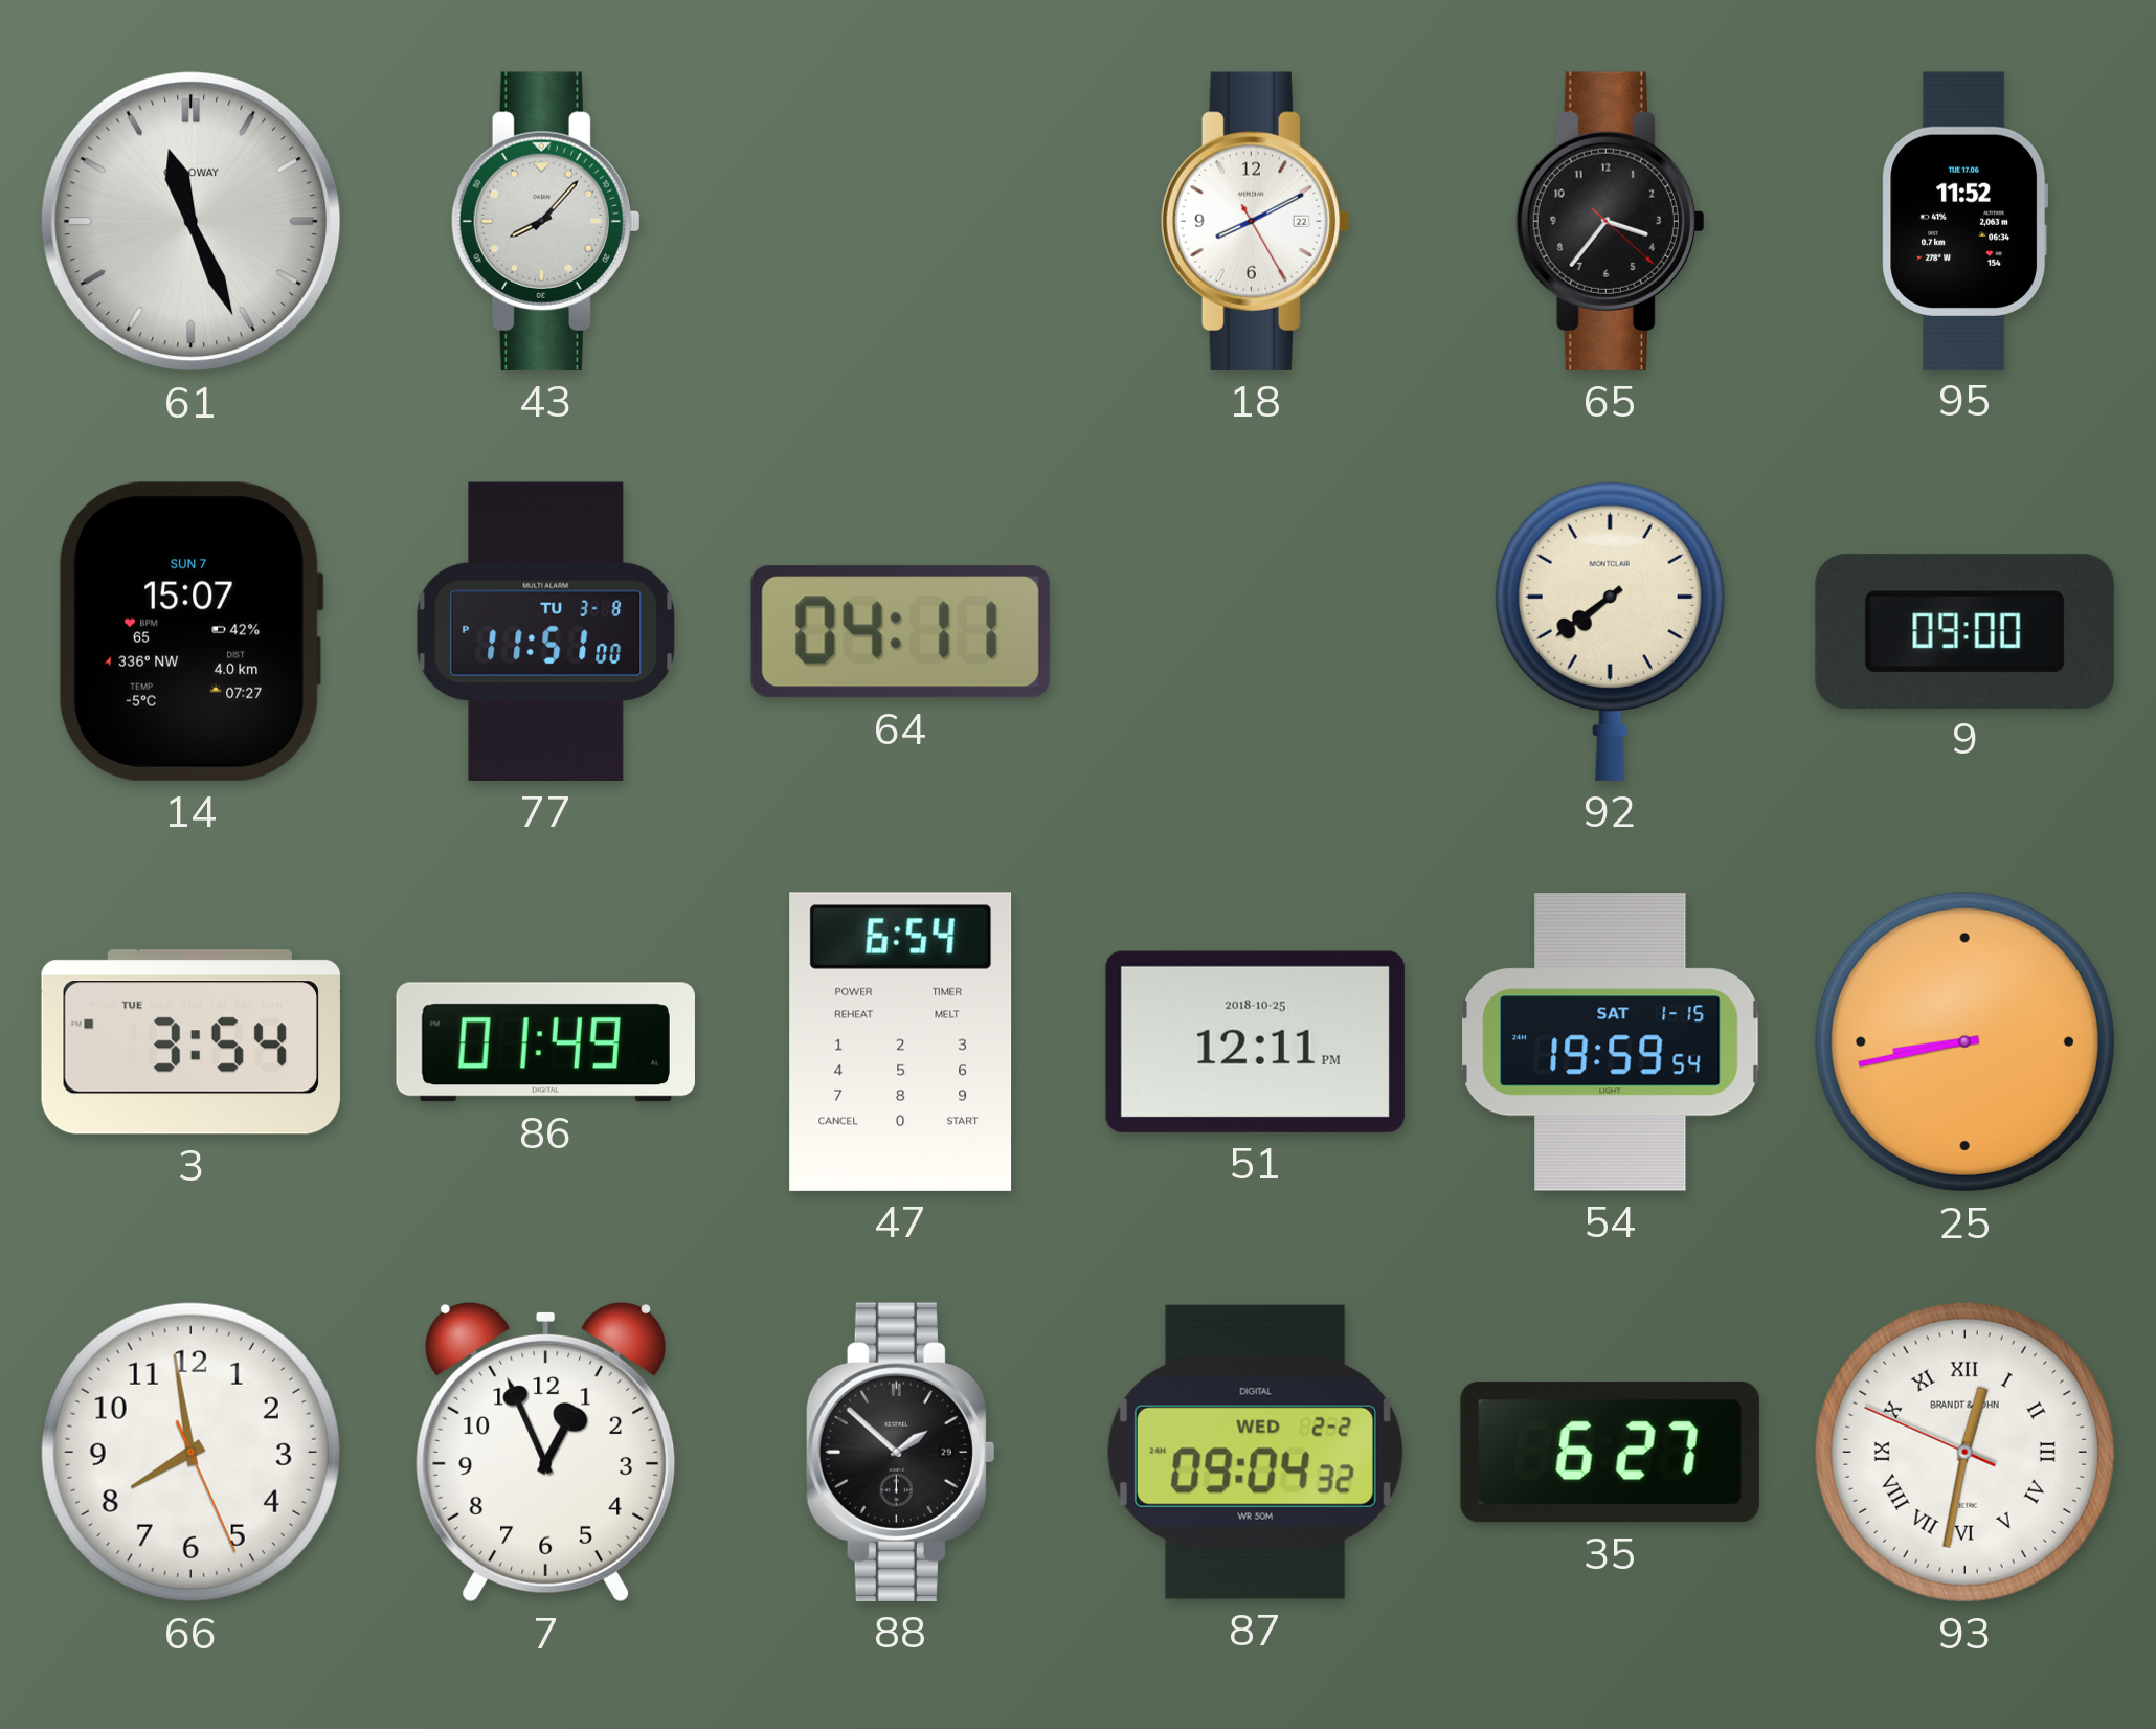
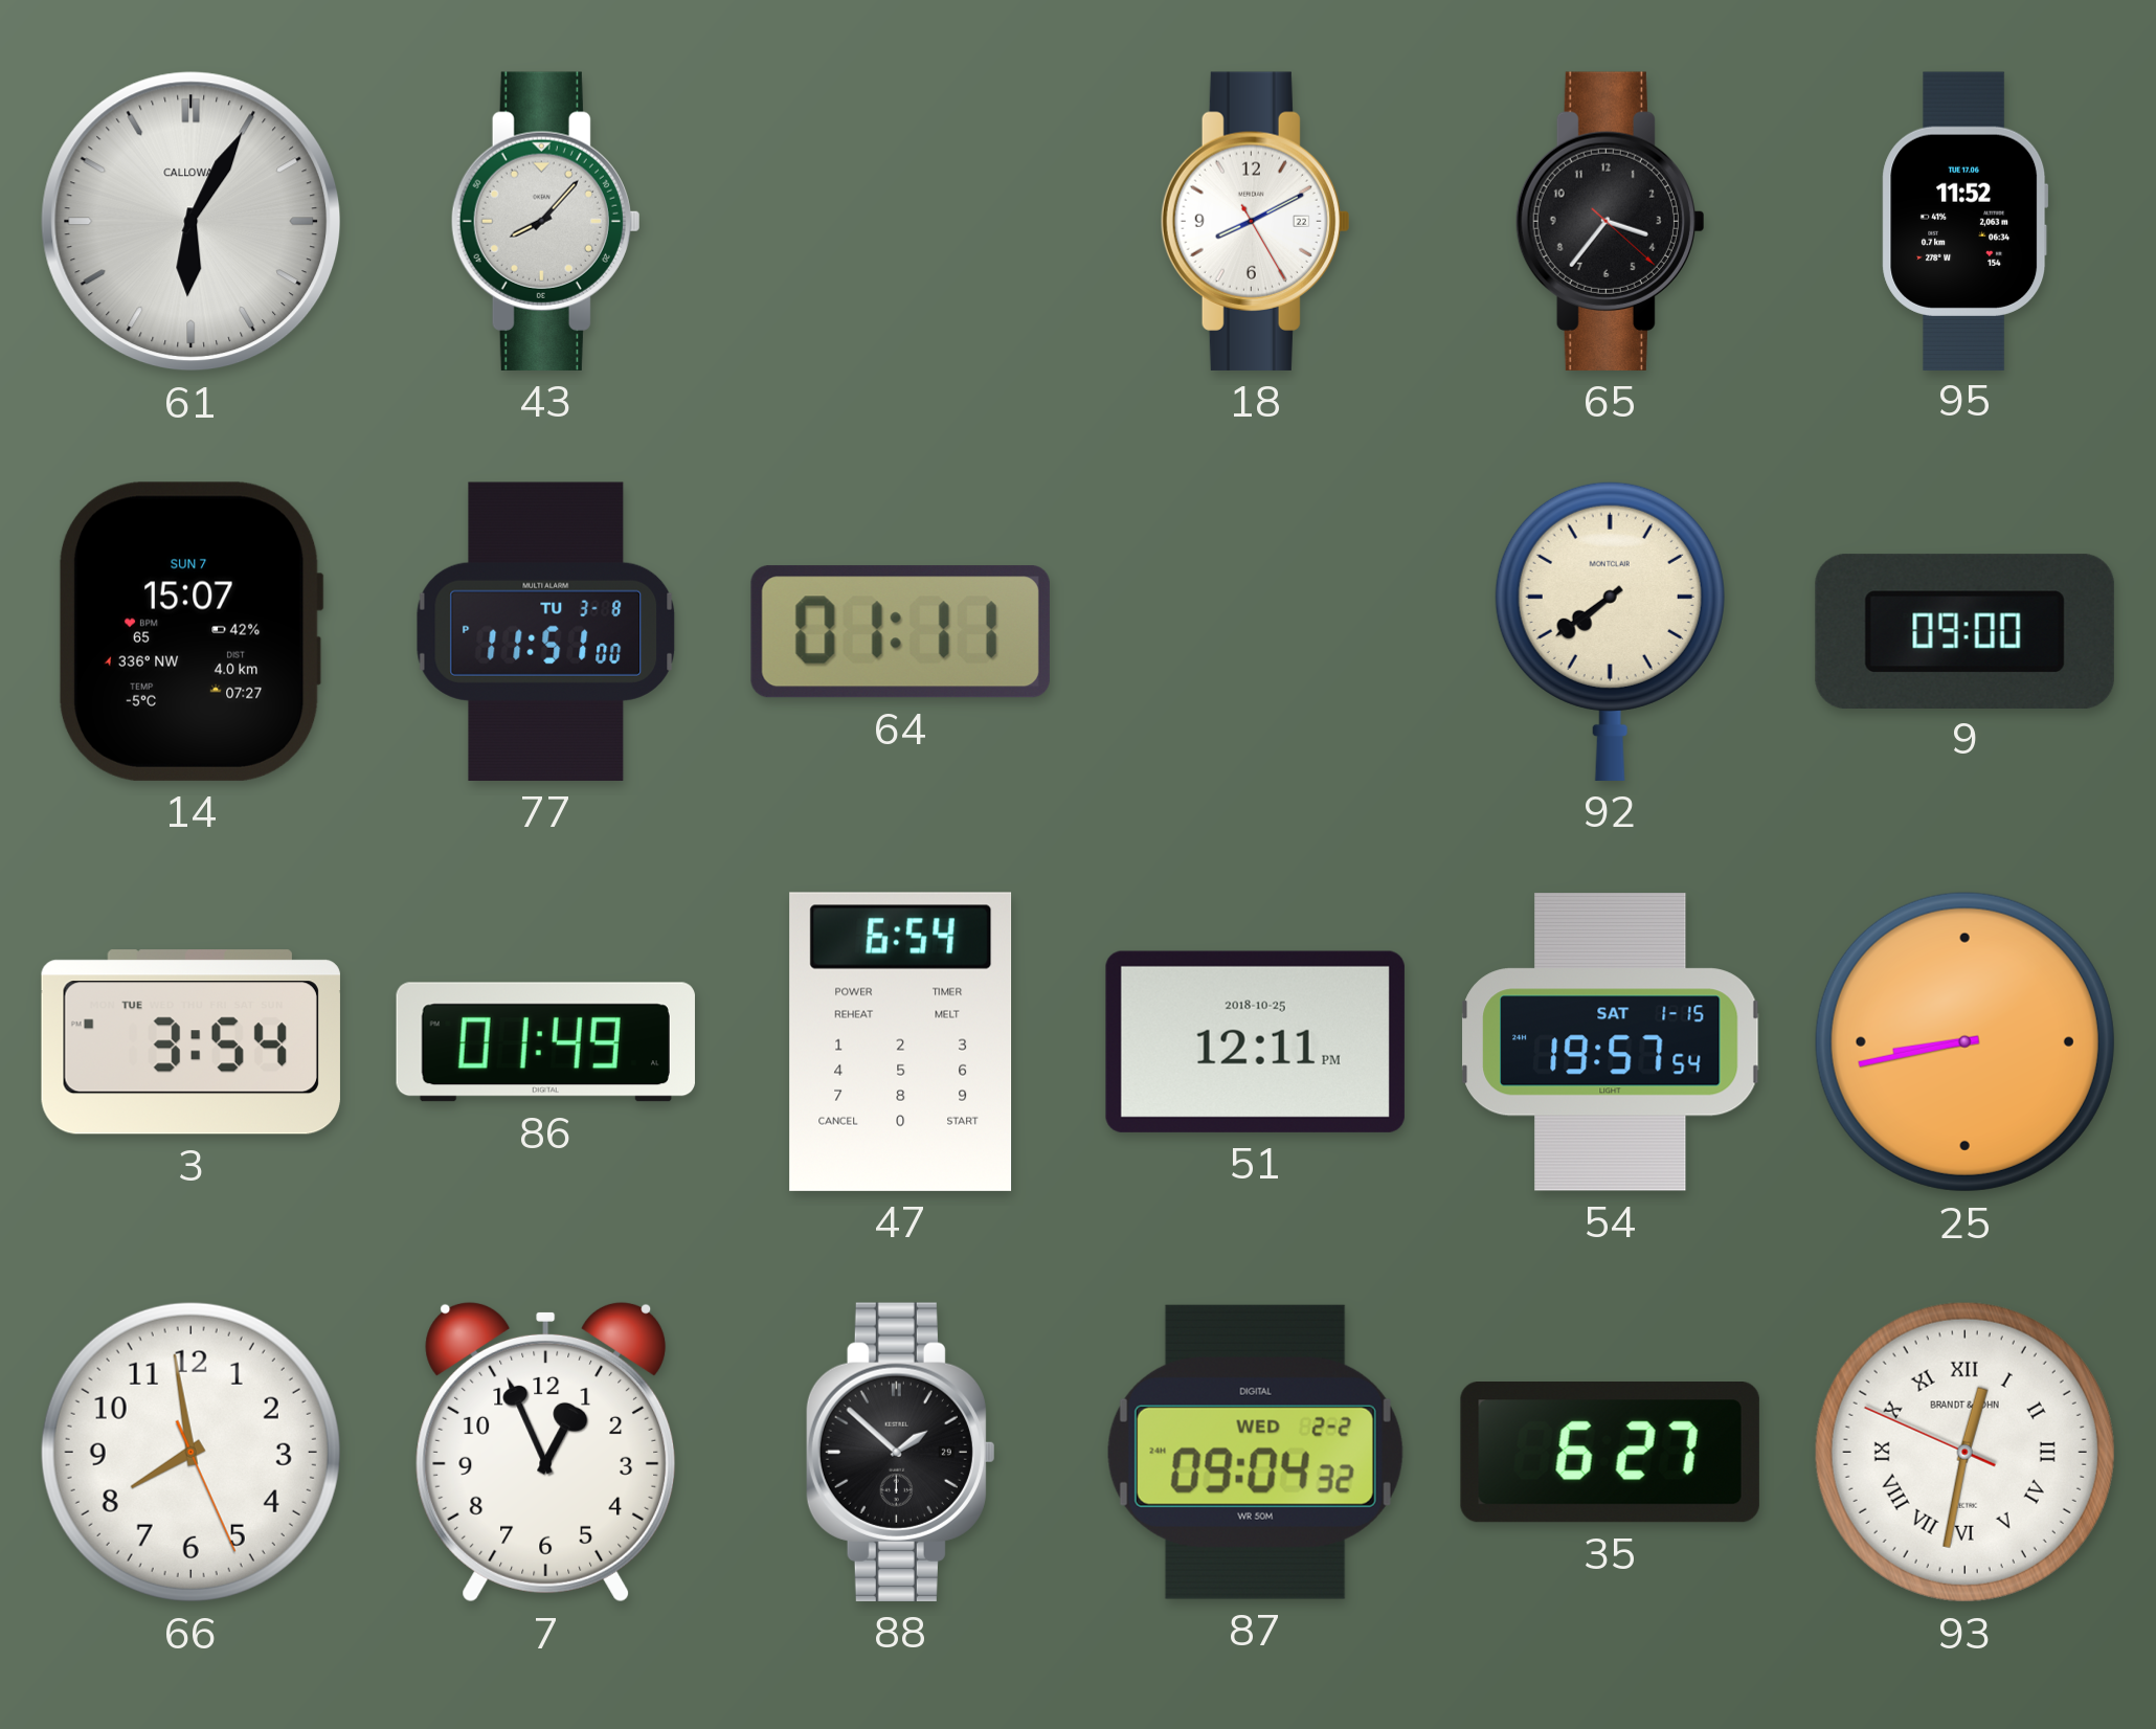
61: 11:26 -> 6:05
64: 04:11 -> 01:11
54: 19:59 -> 19:57
